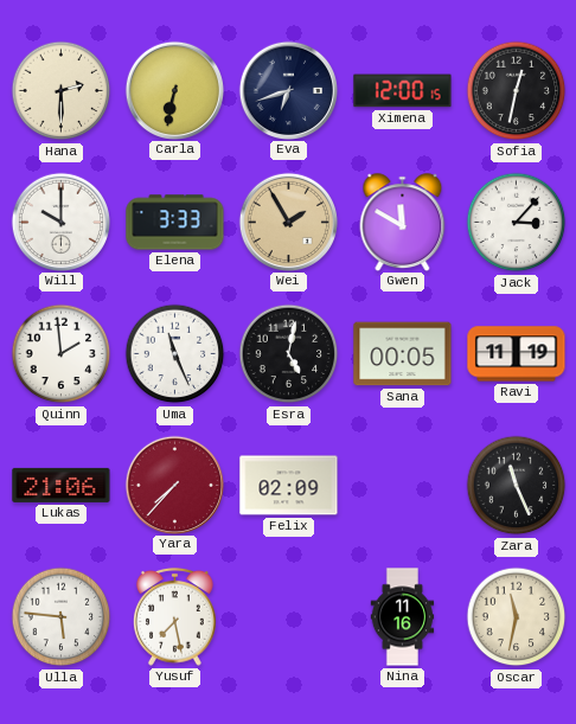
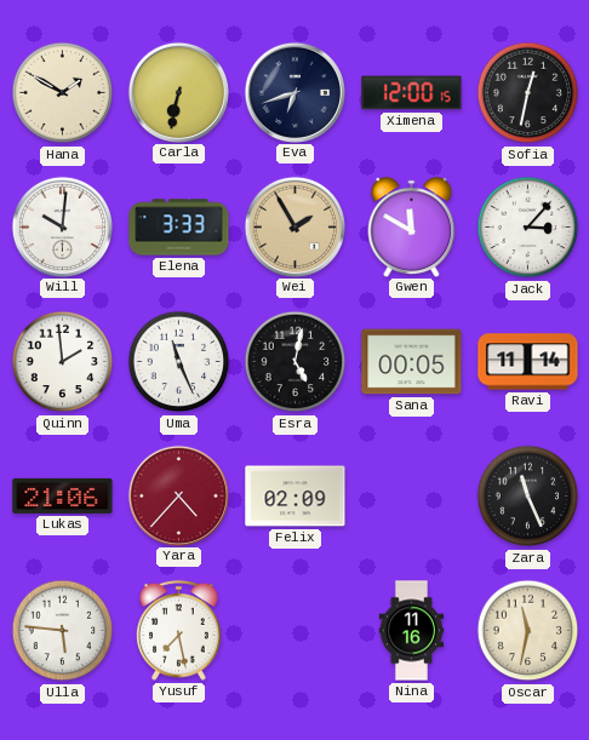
Hana: 2:30 -> 1:50
Will: 10:00 -> 10:01
Ravi: 11:19 -> 11:14
Yara: 7:37 -> 4:37
